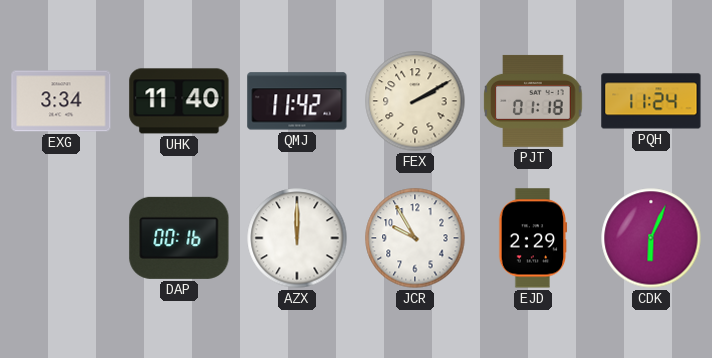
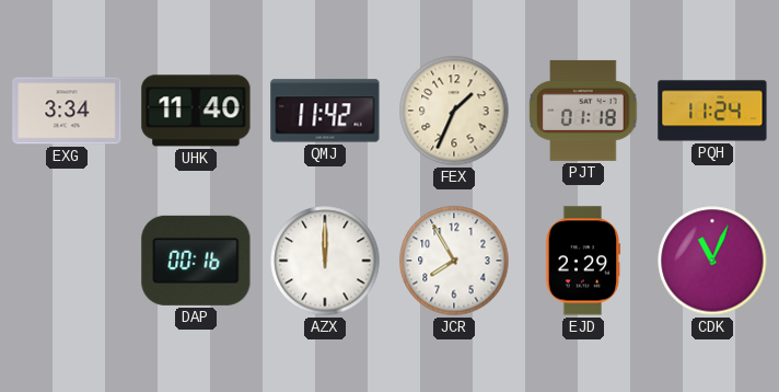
FEX: 2:10 -> 1:34
JCR: 9:55 -> 7:55
CDK: 6:04 -> 11:04
